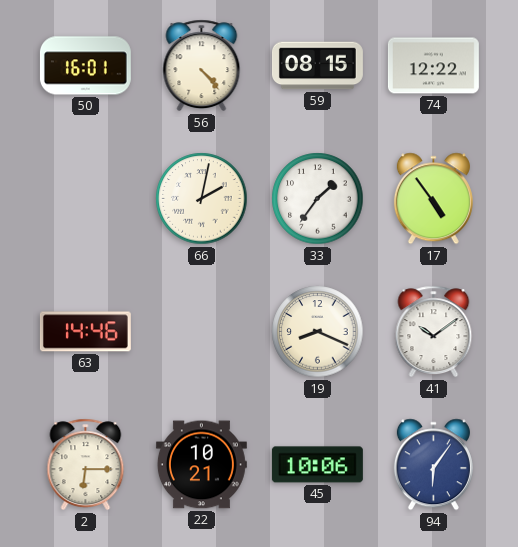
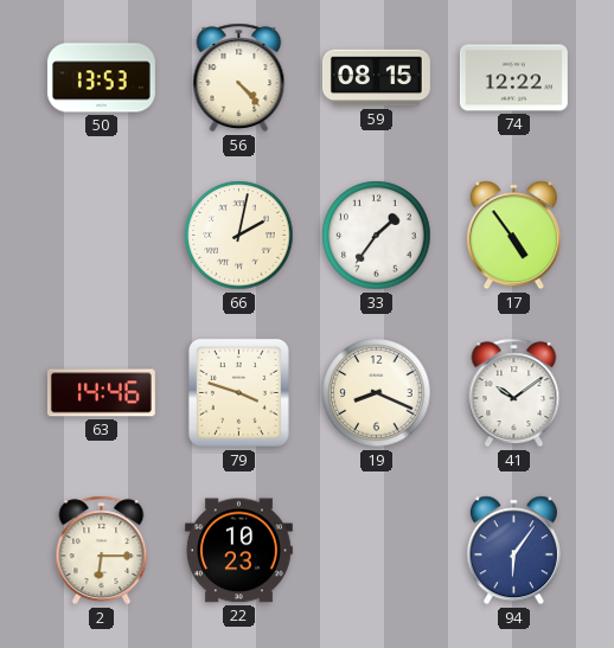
50: 16:01 -> 13:53
79: none -> 3:48
22: 10:21 -> 10:23
45: 10:06 -> none
